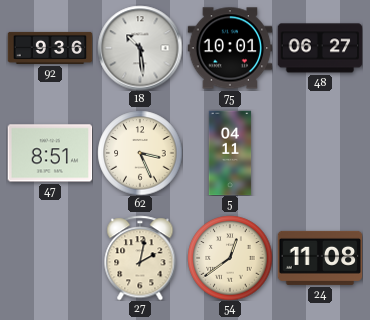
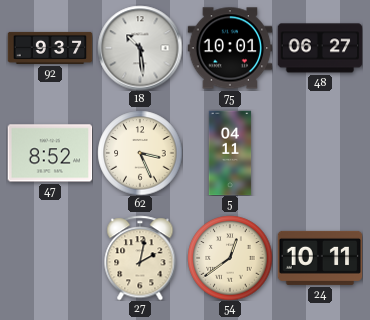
92: 9:36 -> 9:37
47: 8:51 -> 8:52
24: 11:08 -> 10:11
